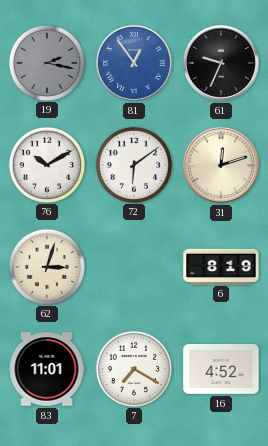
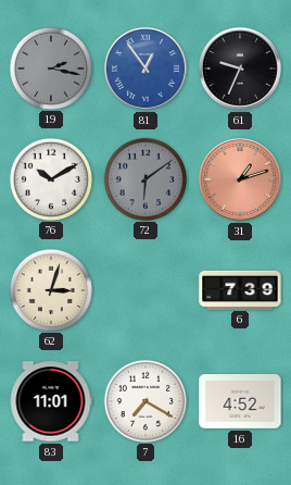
72 dial: white -> grey
31: 12:12 -> 1:12
31 dial: cream -> salmon
6: 8:19 -> 7:39
